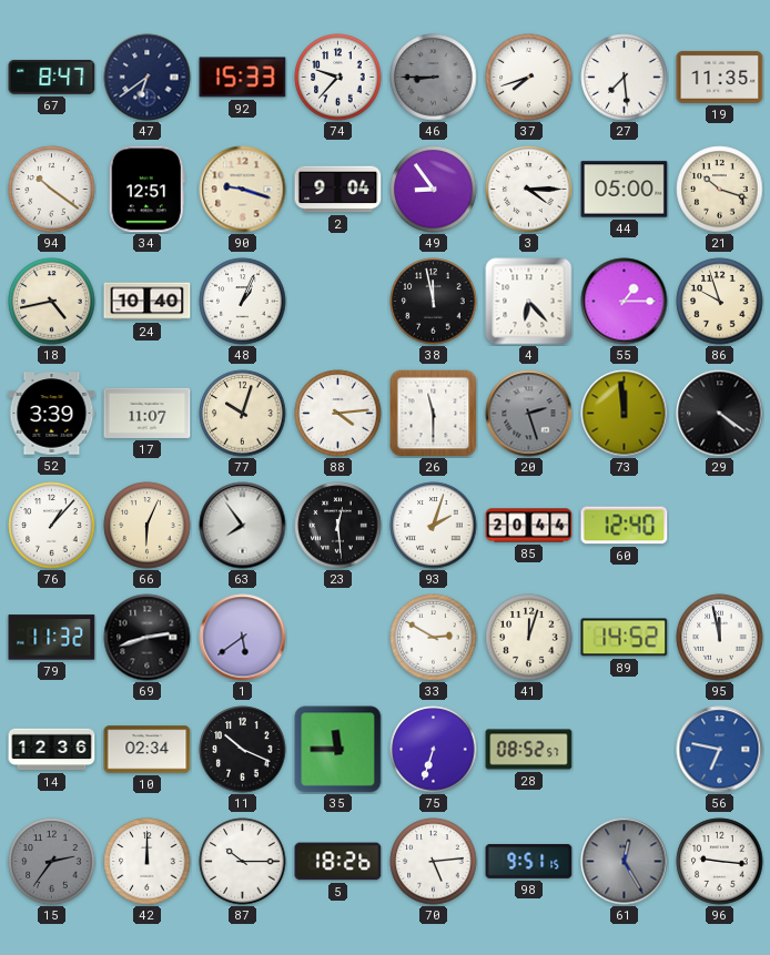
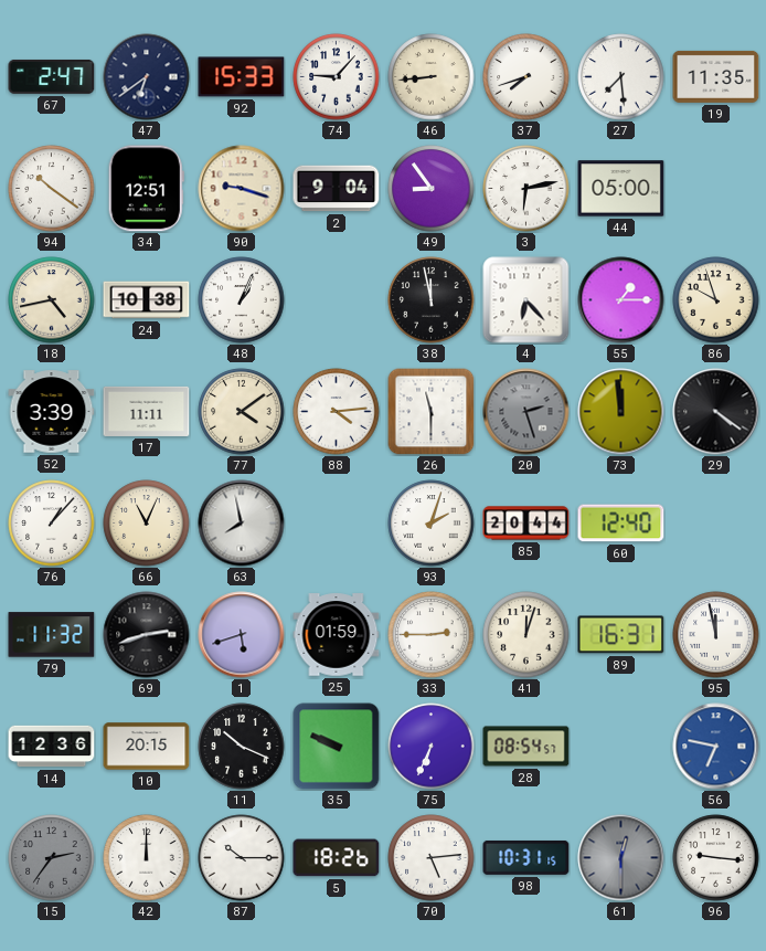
67: 8:47 -> 2:47
74: 9:37 -> 9:07
46: 8:45 -> 8:44
46 dial: grey -> cream
3: 4:15 -> 6:13
21: 10:18 -> none
24: 10:40 -> 10:38
17: 11:07 -> 11:11
77: 10:03 -> 4:09
66: 6:04 -> 11:04
63: 7:54 -> 7:58
23: 12:29 -> none
1: 5:39 -> 5:42
25: none -> 01:59
33: 2:50 -> 2:45
89: 14:52 -> 16:31
10: 02:34 -> 20:15
35: 11:45 -> 9:49
75: 6:33 -> 6:34
28: 08:52 -> 08:54
98: 9:51 -> 10:31
61: 12:25 -> 12:30
